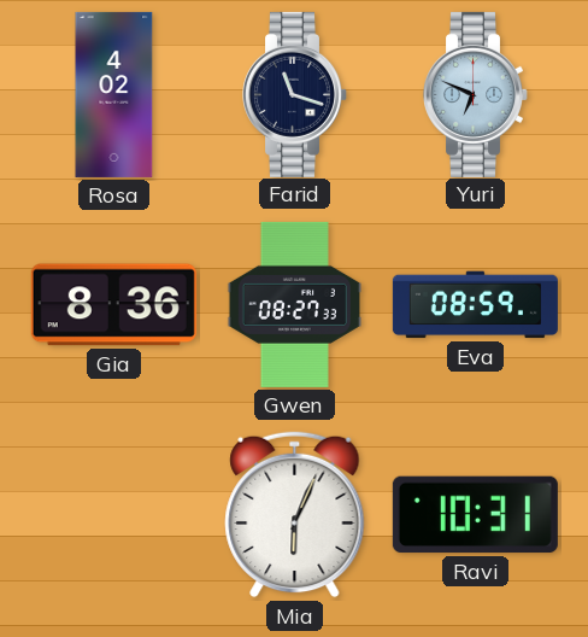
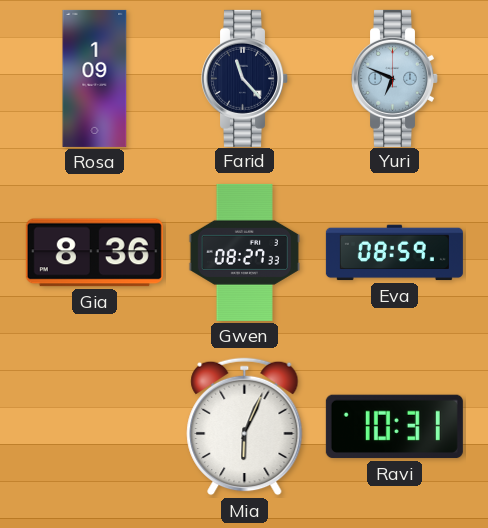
Rosa: 4:02 -> 1:09
Farid: 11:18 -> 11:23
